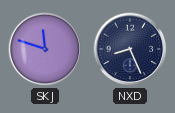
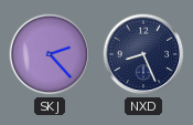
SKJ: 11:48 -> 2:23
